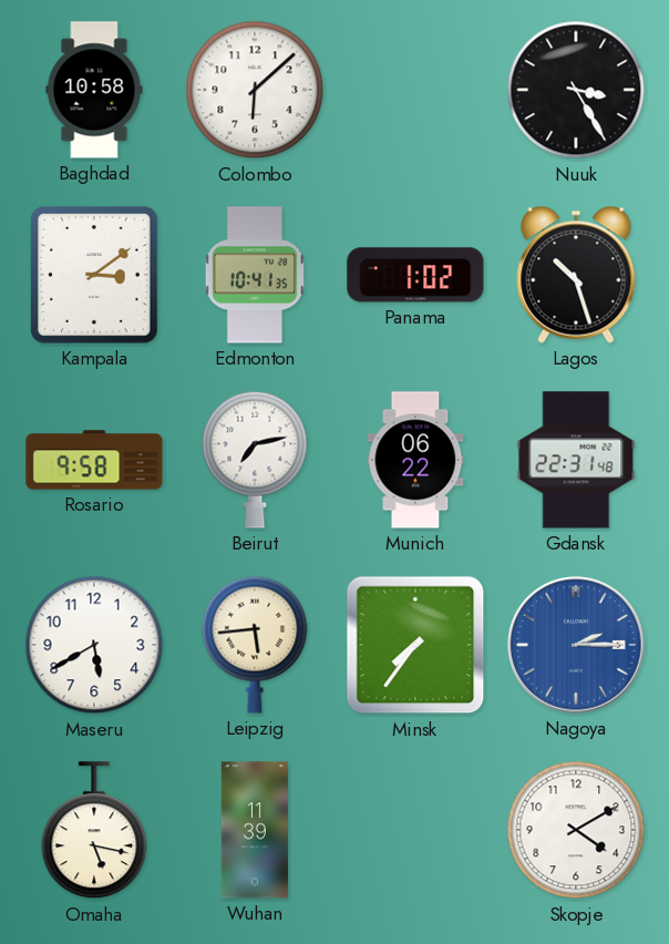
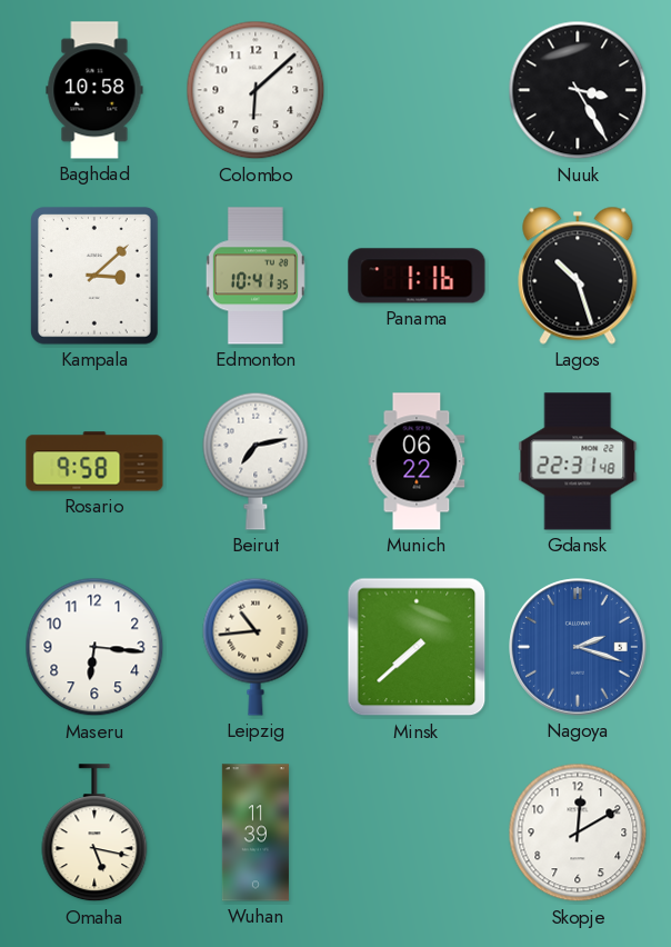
Kampala: 3:09 -> 3:08
Panama: 1:02 -> 1:16
Maseru: 5:40 -> 6:16
Leipzig: 5:44 -> 10:44
Minsk: 7:36 -> 7:38
Nagoya: 2:15 -> 2:18
Skopje: 4:10 -> 12:10
